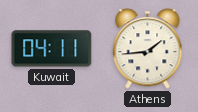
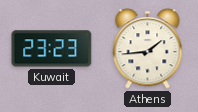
Kuwait: 04:11 -> 23:23
